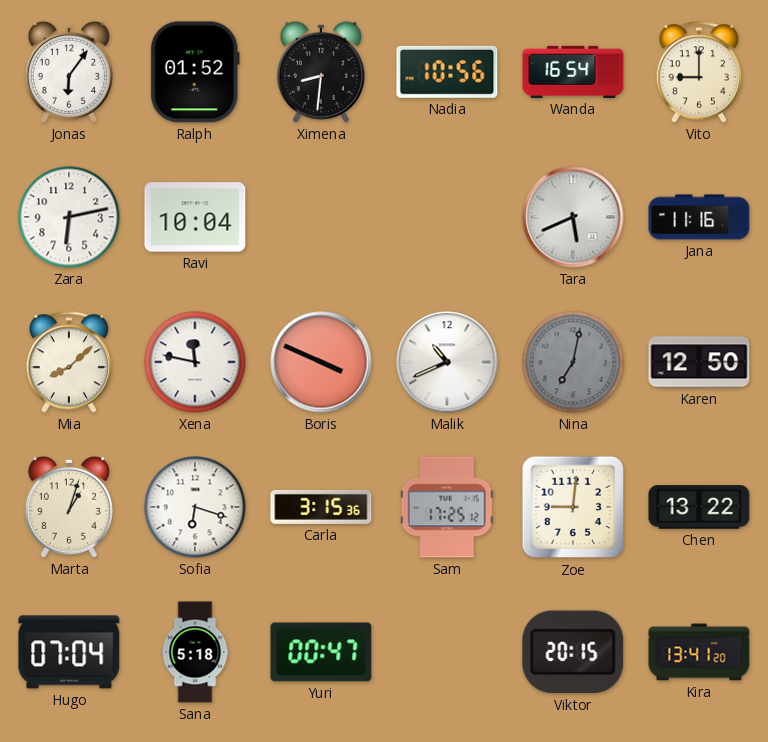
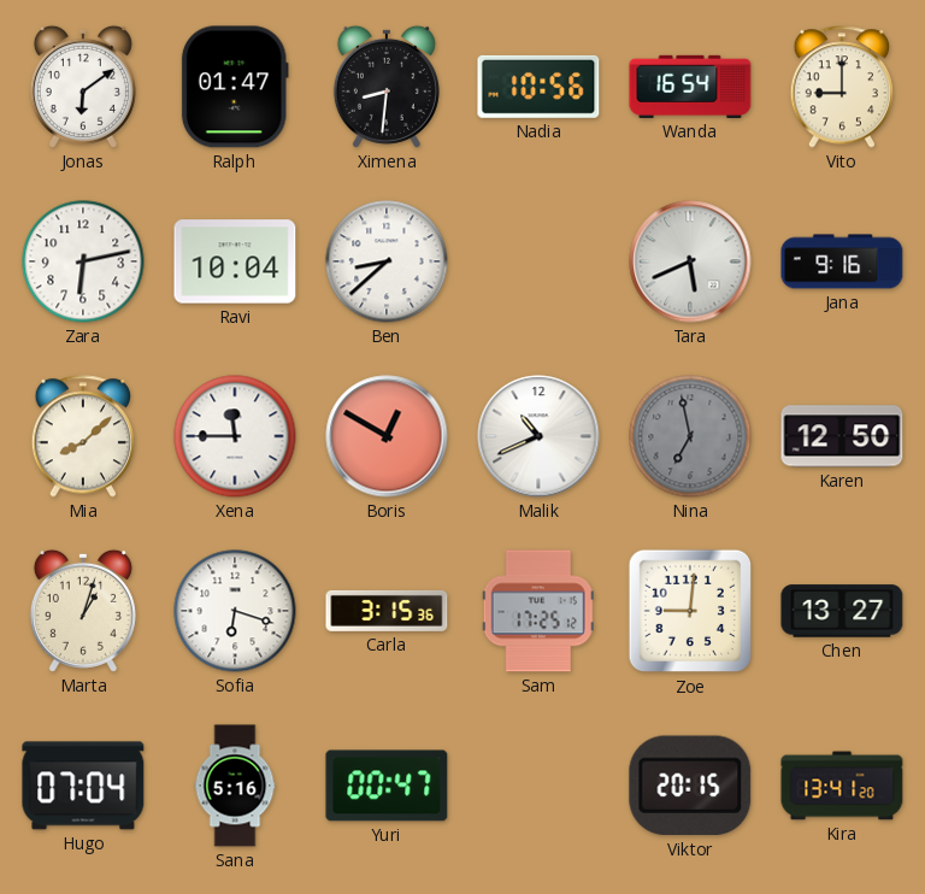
Jonas: 6:06 -> 6:09
Ralph: 01:52 -> 01:47
Ben: none -> 8:38
Jana: 11:16 -> 9:16
Xena: 11:47 -> 11:45
Boris: 3:49 -> 12:50
Nina: 7:02 -> 6:58
Chen: 13:22 -> 13:27
Sana: 5:18 -> 5:16
